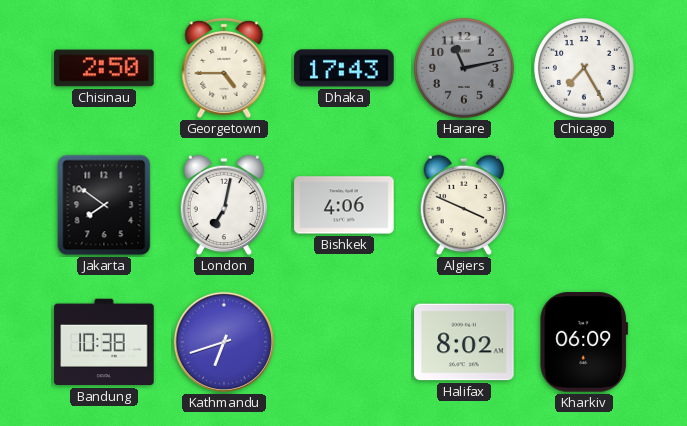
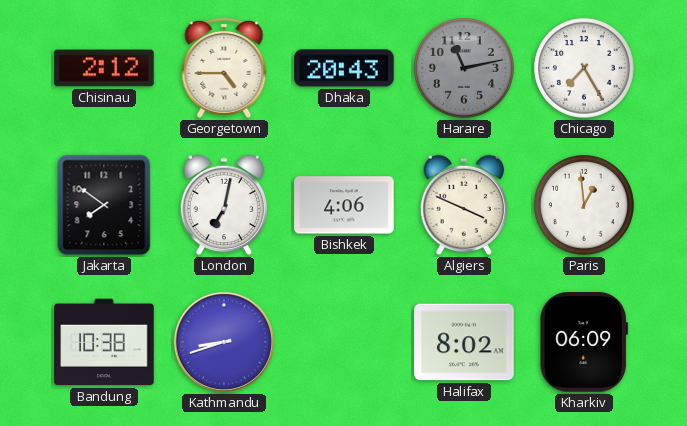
Chisinau: 2:50 -> 2:12
Dhaka: 17:43 -> 20:43
Paris: none -> 12:59
Kathmandu: 6:42 -> 8:42
